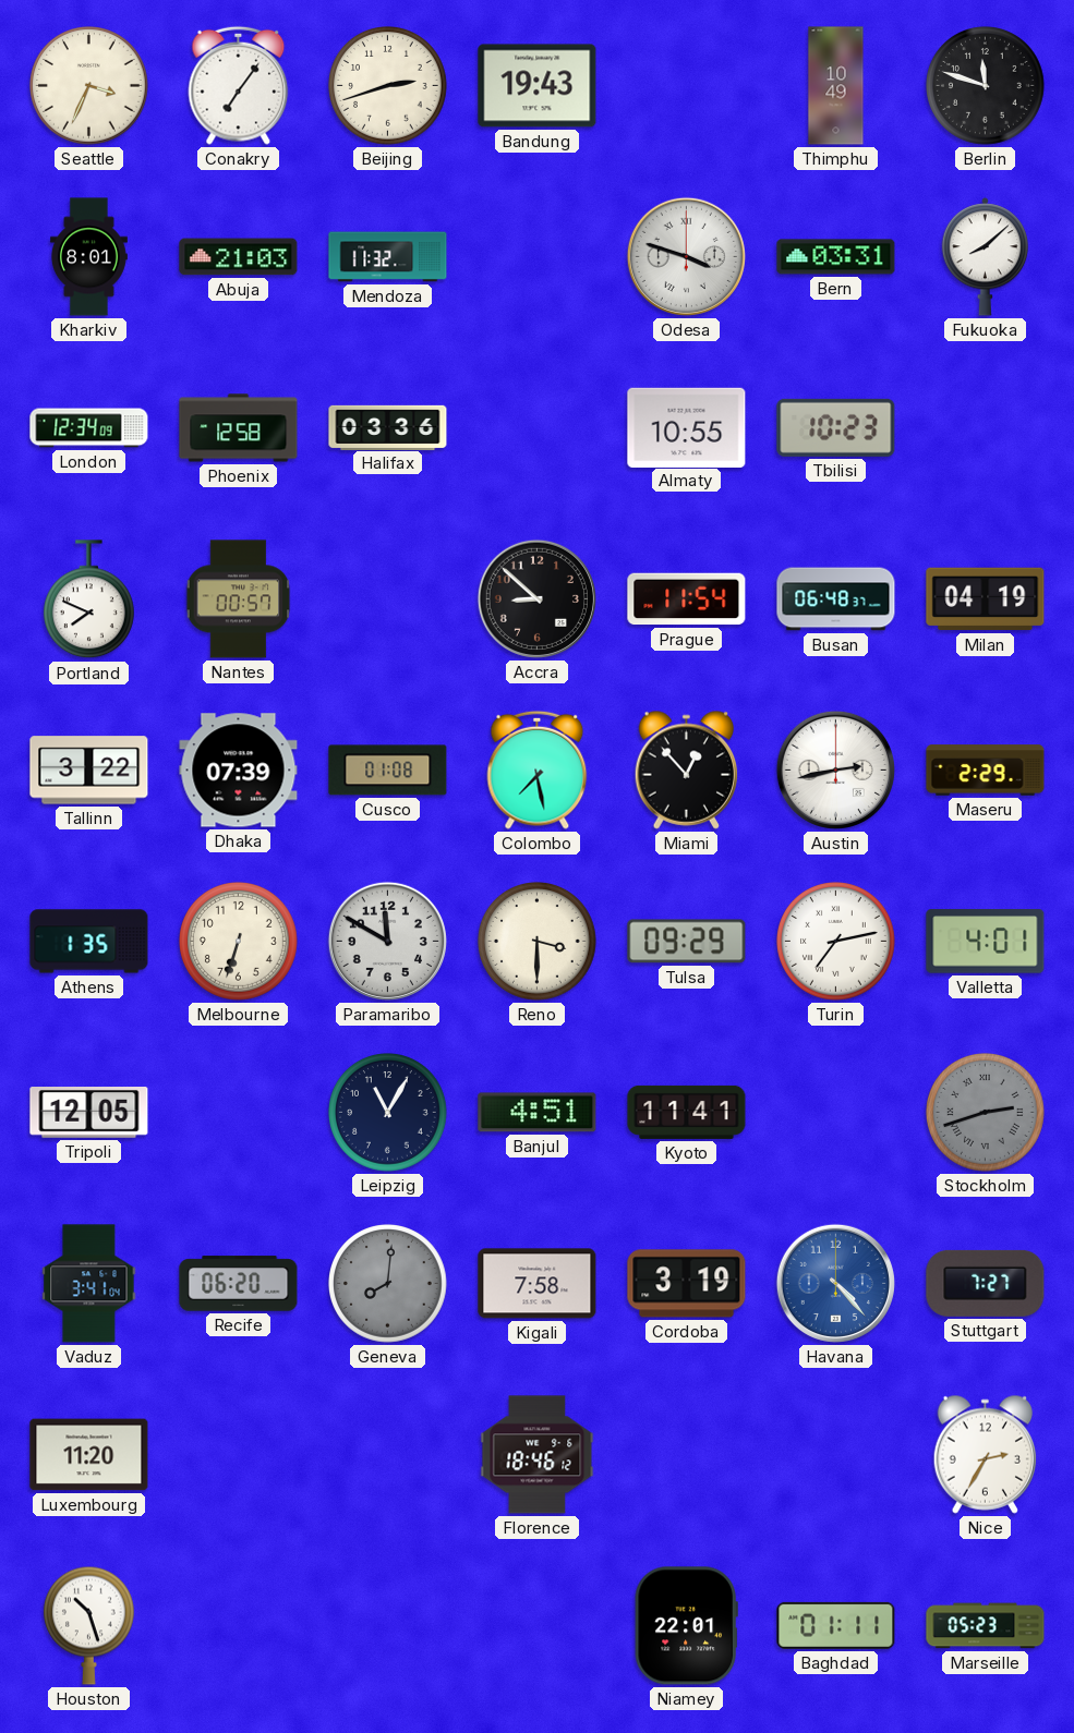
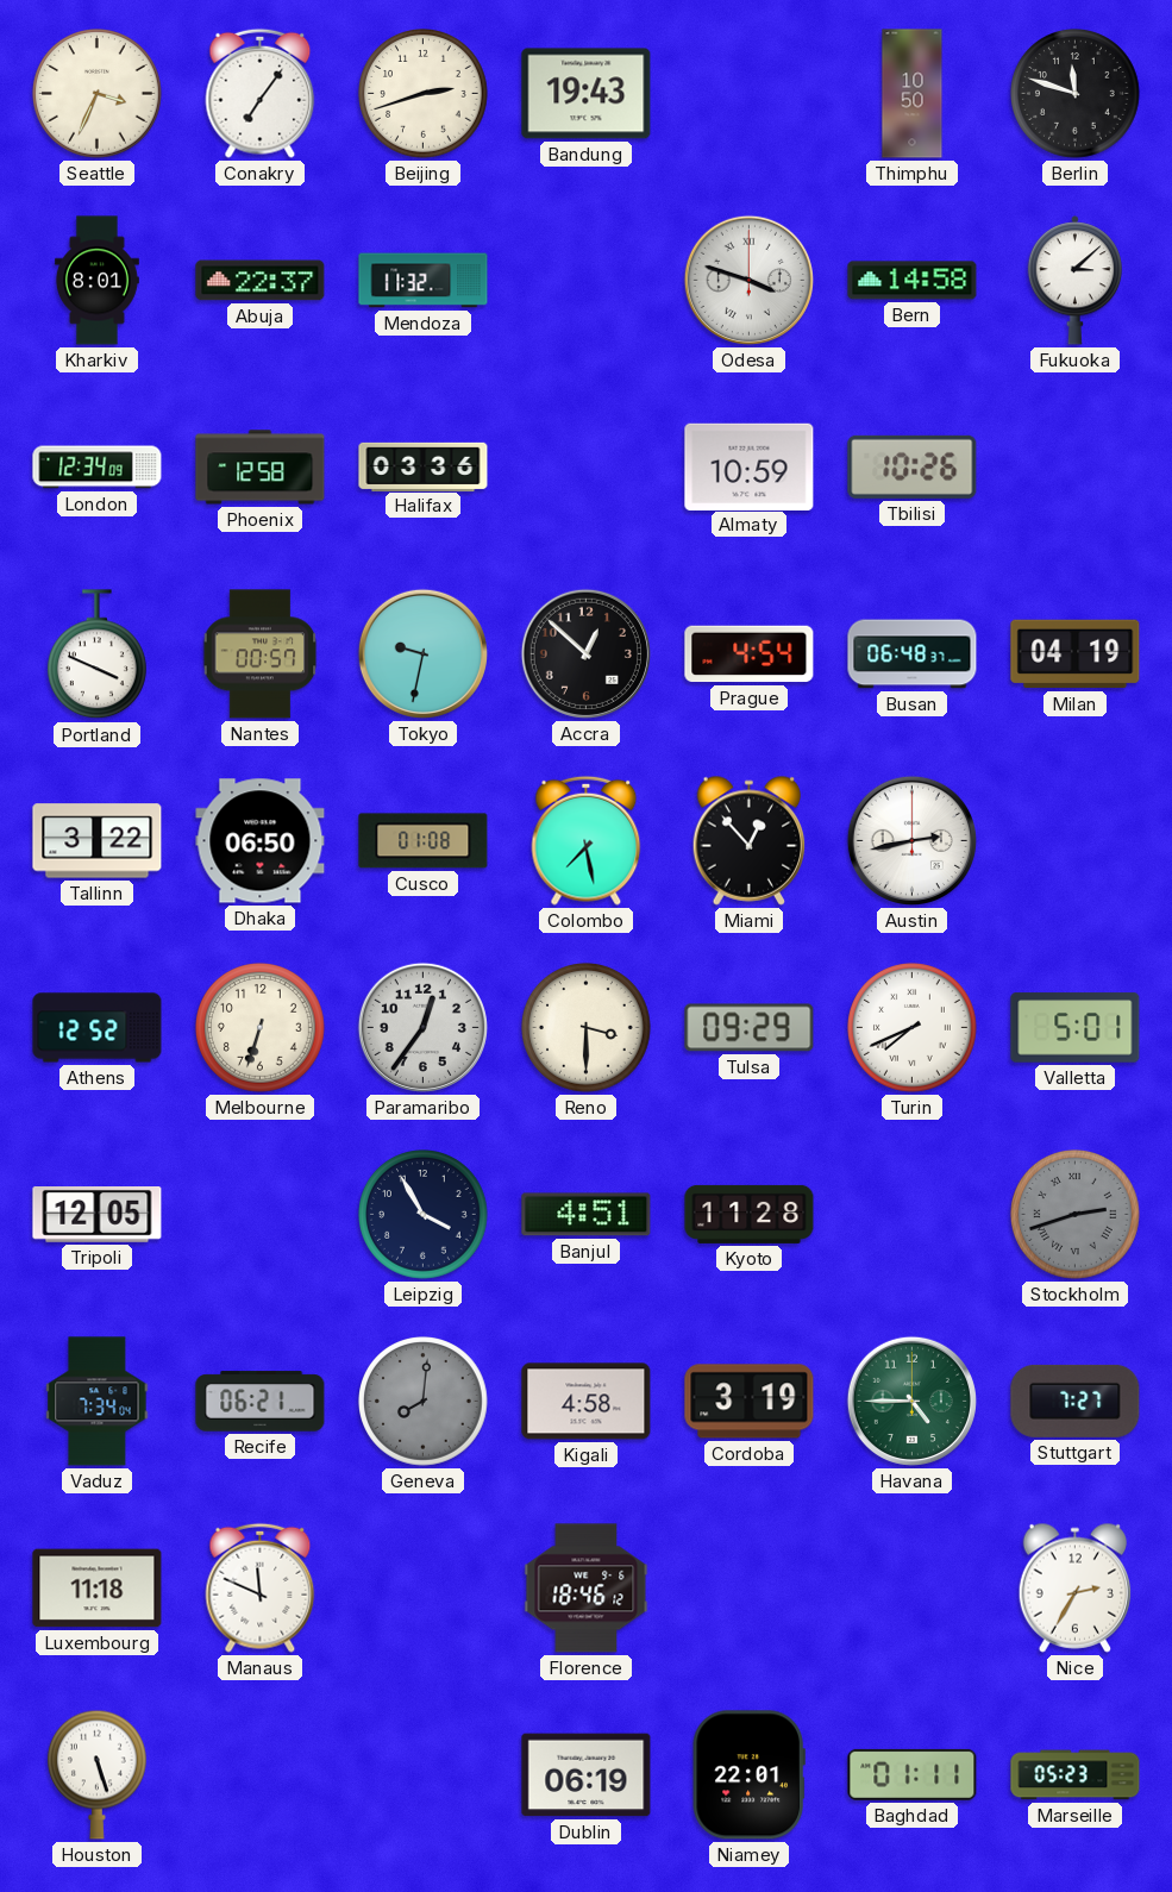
Thimphu: 10:49 -> 10:50
Abuja: 21:03 -> 22:37
Bern: 03:31 -> 14:58
Fukuoka: 8:08 -> 3:08
Almaty: 10:55 -> 10:59
Tbilisi: 10:23 -> 10:26
Portland: 7:49 -> 3:49
Tokyo: none -> 9:32
Accra: 8:52 -> 12:52
Prague: 11:54 -> 4:54
Dhaka: 07:39 -> 06:50
Maseru: 2:29 -> none
Athens: 1:35 -> 12:52
Paramaribo: 11:50 -> 12:36
Turin: 7:13 -> 7:41
Valletta: 4:01 -> 5:01
Leipzig: 11:05 -> 3:55
Kyoto: 11:41 -> 11:28
Vaduz: 3:41 -> 7:34
Recife: 06:20 -> 06:21
Kigali: 7:58 -> 4:58
Havana: 4:23 -> 4:45
Havana dial: blue -> green
Luxembourg: 11:20 -> 11:18
Manaus: none -> 11:49
Houston: 10:27 -> 5:27
Dublin: none -> 06:19
